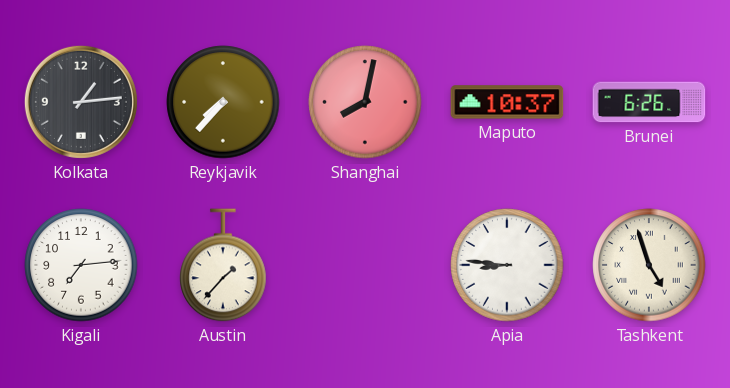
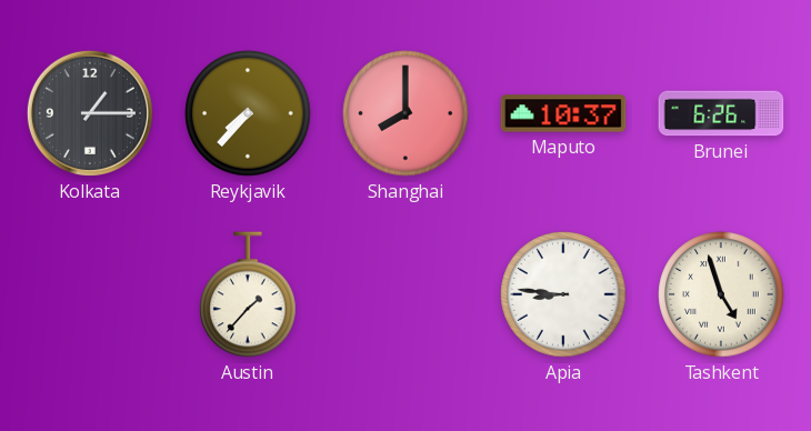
Kolkata: 1:14 -> 1:15
Shanghai: 8:02 -> 8:00
Kigali: 7:14 -> none
